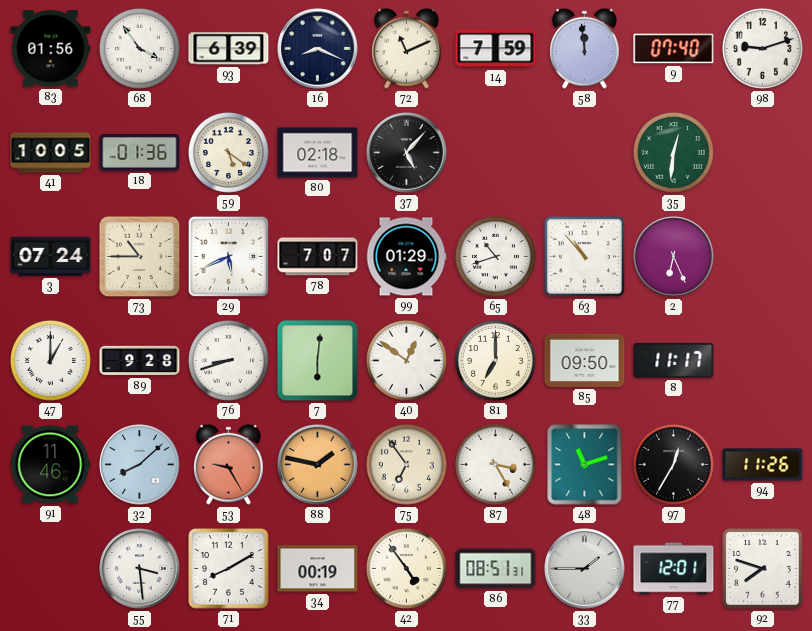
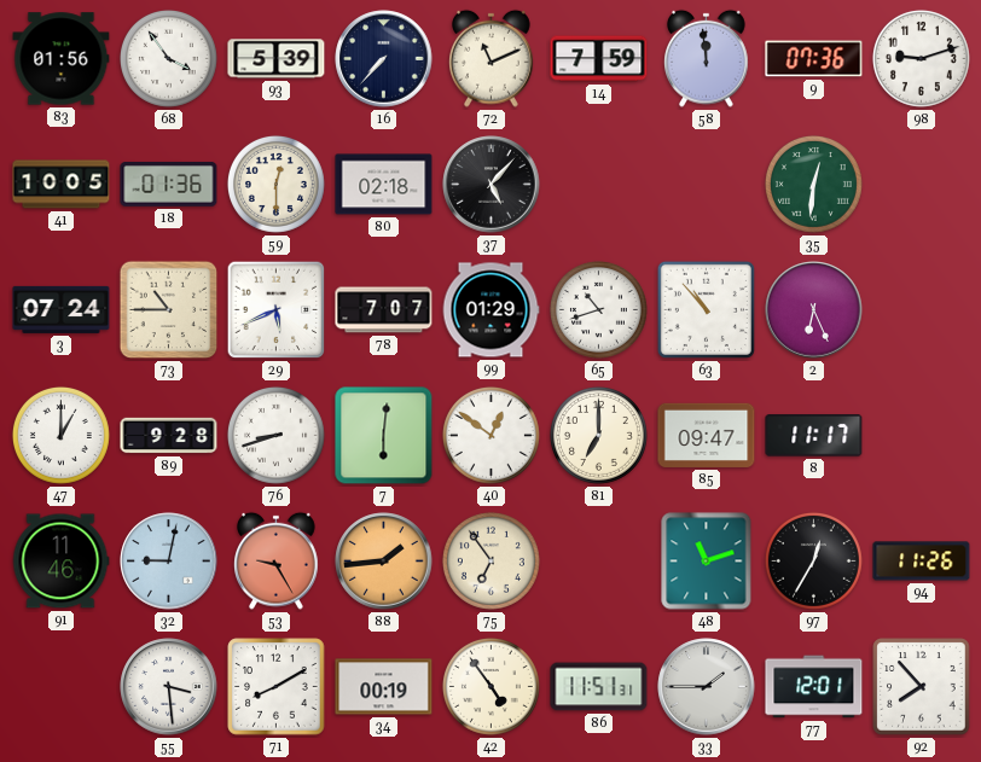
93: 6:39 -> 5:39
16: 8:19 -> 7:37
9: 07:40 -> 07:36
59: 5:21 -> 12:30
85: 09:50 -> 09:47
32: 8:08 -> 9:02
88: 1:47 -> 1:44
87: 3:25 -> none
86: 08:51 -> 11:51
92: 7:48 -> 7:53
